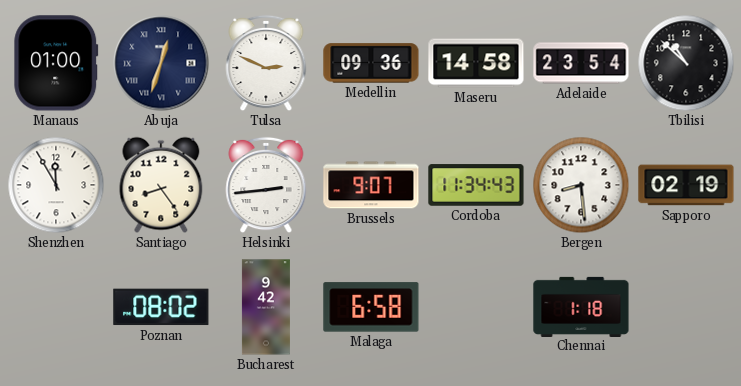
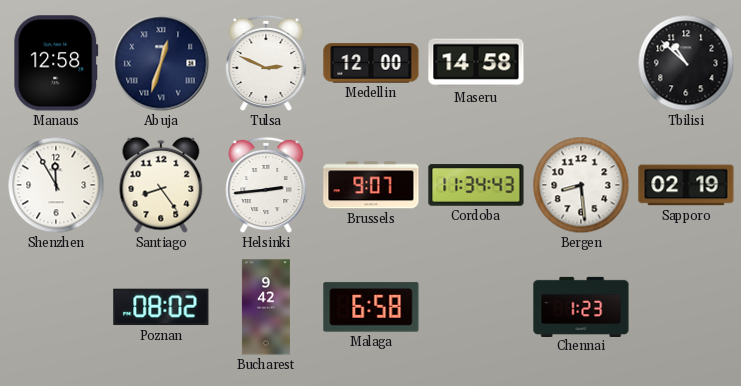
Manaus: 01:00 -> 12:58
Medellin: 09:36 -> 12:00
Adelaide: 23:54 -> none
Chennai: 1:18 -> 1:23
